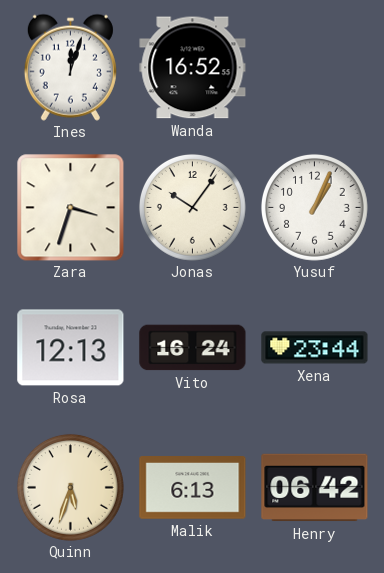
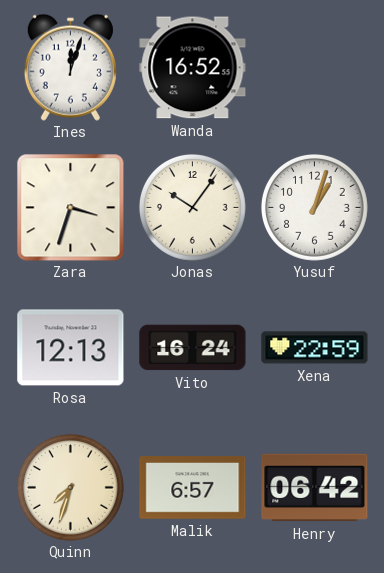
Yusuf: 1:04 -> 1:03
Xena: 23:44 -> 22:59
Quinn: 5:33 -> 7:33
Malik: 6:13 -> 6:57
